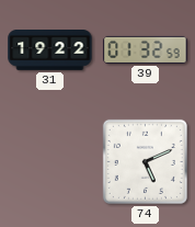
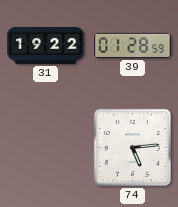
39: 01:32 -> 01:28
74: 5:11 -> 5:14
